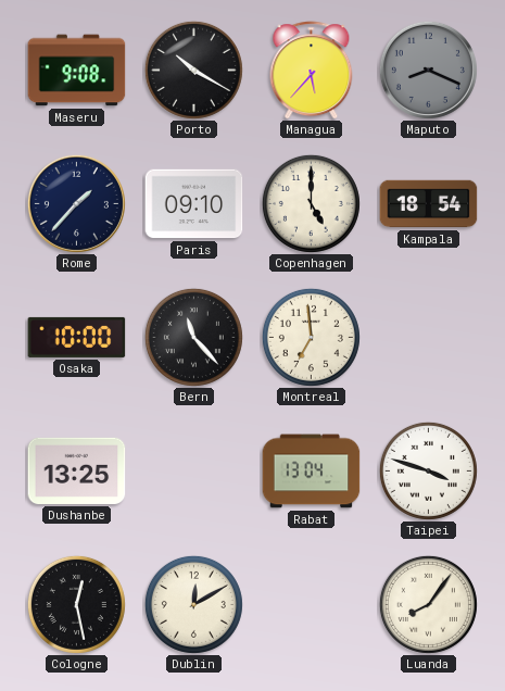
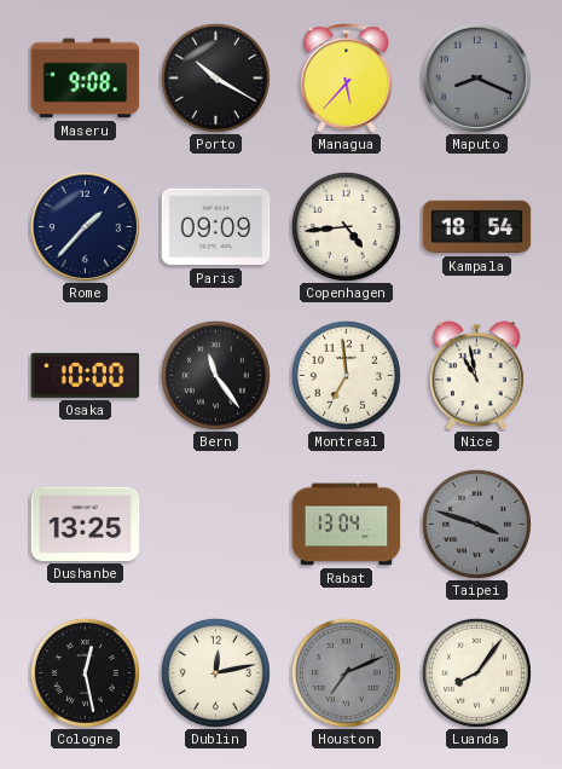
Paris: 09:10 -> 09:09
Copenhagen: 5:00 -> 4:44
Bern: 11:23 -> 11:24
Nice: none -> 10:58
Taipei dial: white -> grey
Dublin: 12:10 -> 12:13
Houston: none -> 7:11
